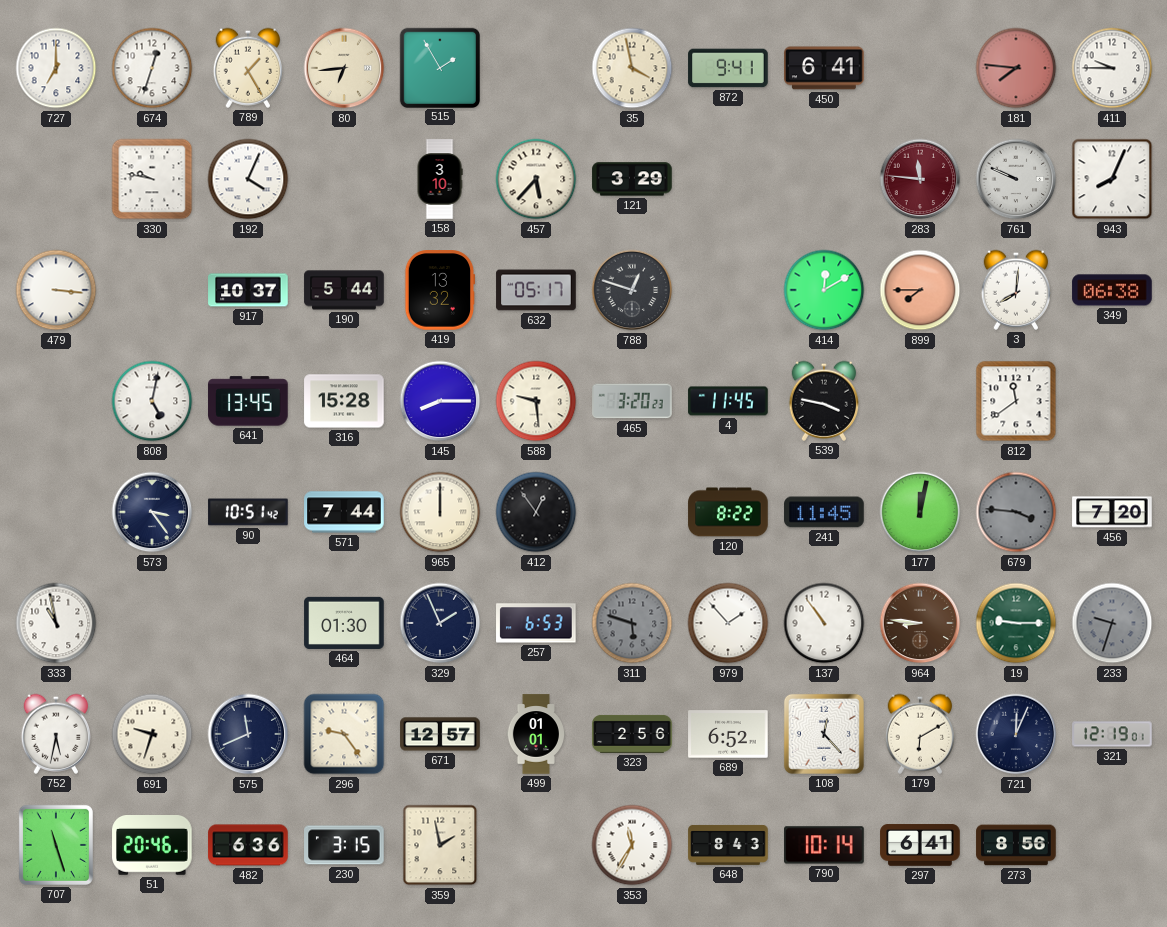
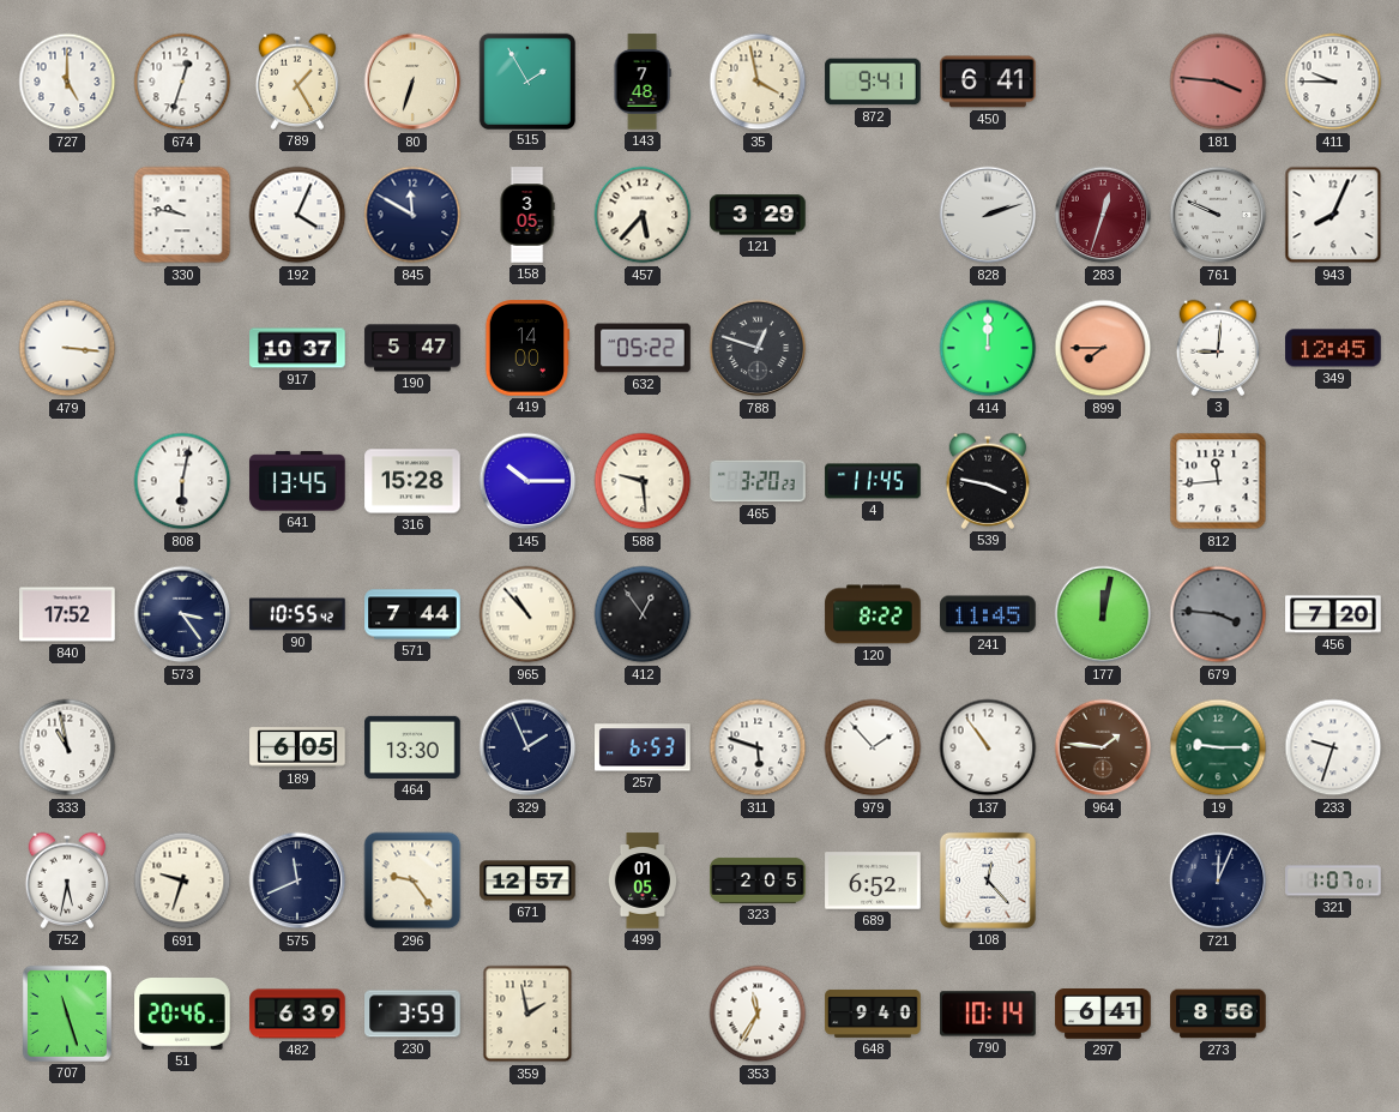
727: 7:00 -> 5:00
80: 6:44 -> 6:33
143: none -> 7:48
181: 7:46 -> 3:46
845: none -> 11:50
158: 3:10 -> 3:05
828: none -> 2:12
283: 11:46 -> 12:33
190: 5:44 -> 5:47
419: 13:32 -> 14:00
632: 05:17 -> 05:22
414: 12:10 -> 12:00
3: 8:01 -> 9:01
349: 06:38 -> 12:45
808: 5:02 -> 6:02
145: 8:15 -> 10:15
812: 11:39 -> 11:44
840: none -> 17:52
90: 10:51 -> 10:55
965: 12:00 -> 10:53
189: none -> 6:05
464: 01:30 -> 13:30
311 dial: grey -> white
964: 8:46 -> 1:46
233 dial: grey -> white
499: 01:01 -> 01:05
323: 2:56 -> 2:05
179: 6:10 -> none
321: 12:19 -> 1:07
482: 6:36 -> 6:39
230: 3:15 -> 3:59
648: 8:43 -> 9:40
